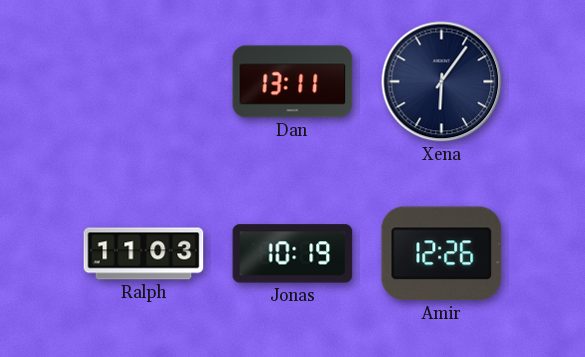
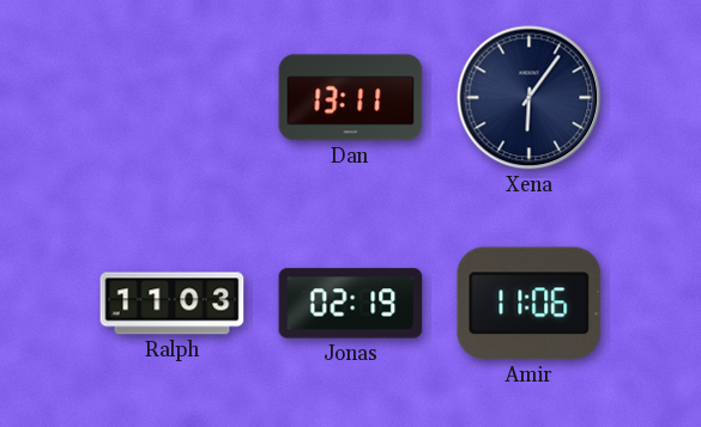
Jonas: 10:19 -> 02:19
Amir: 12:26 -> 11:06
